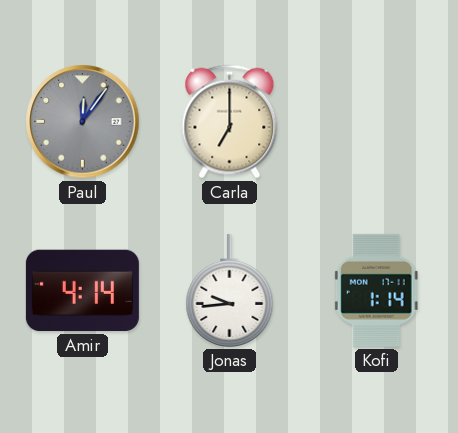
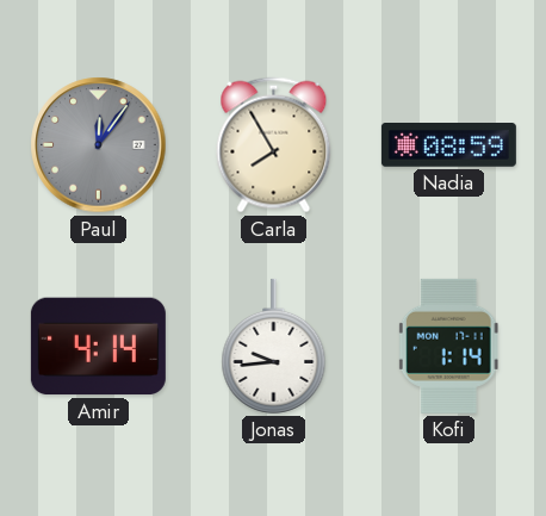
Carla: 7:00 -> 7:55
Nadia: none -> 08:59
